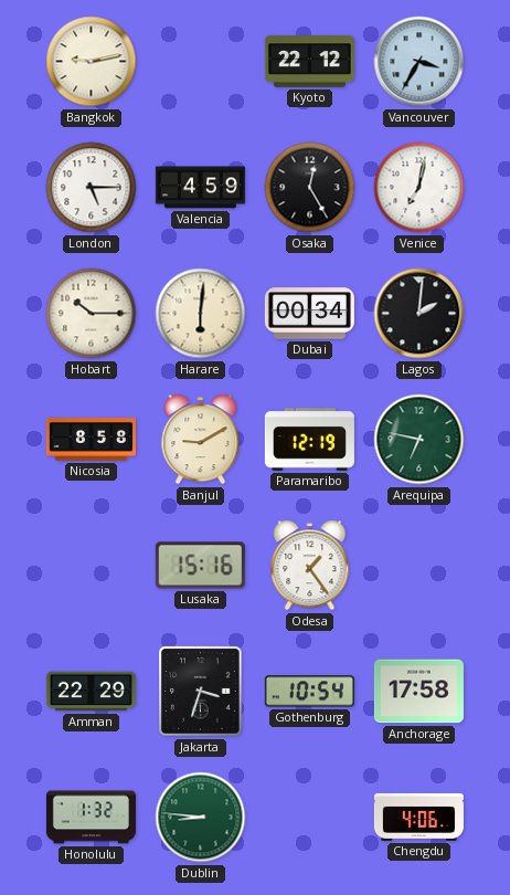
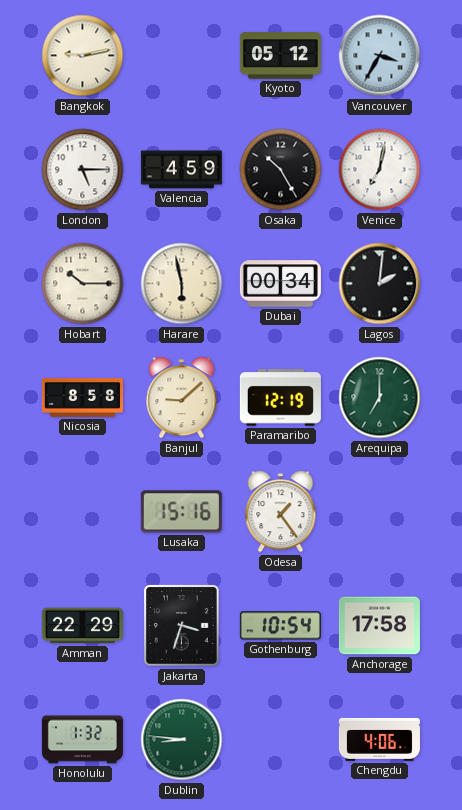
Kyoto: 22:12 -> 05:12
Osaka: 12:25 -> 10:25
Harare: 6:01 -> 5:58
Banjul: 9:10 -> 9:08
Arequipa: 6:47 -> 7:00
